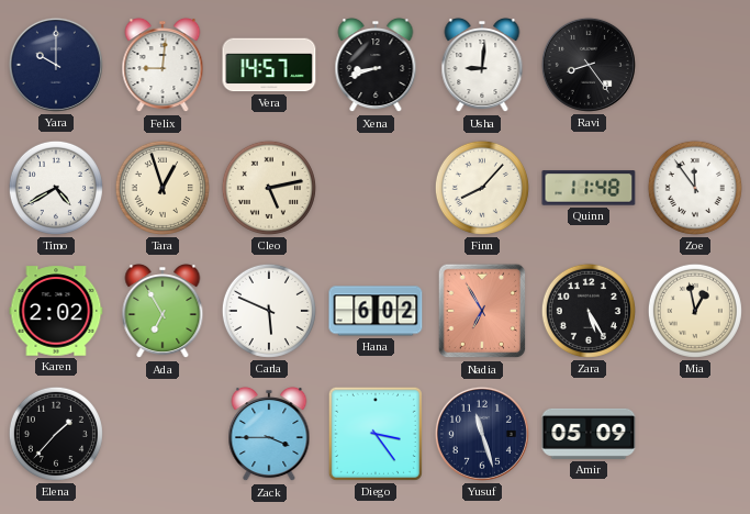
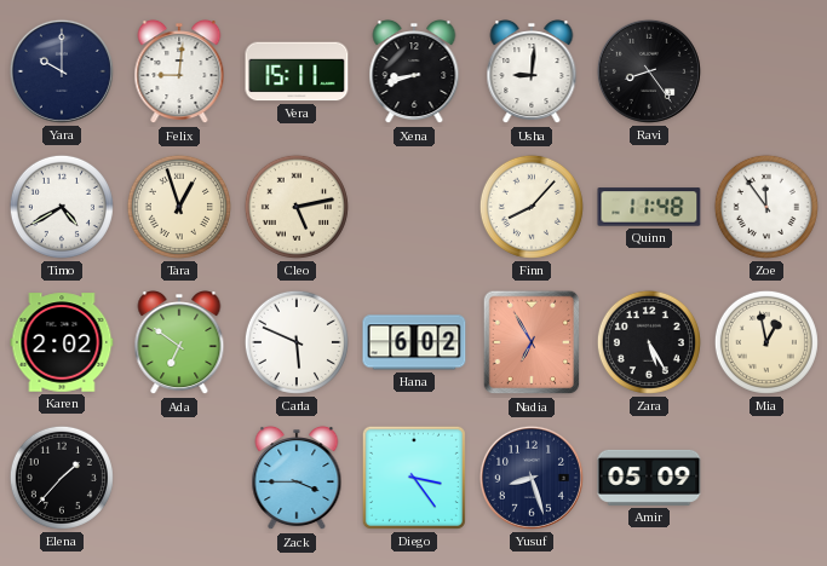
Vera: 14:57 -> 15:11
Ada: 6:55 -> 6:51
Yusuf: 11:27 -> 8:27
